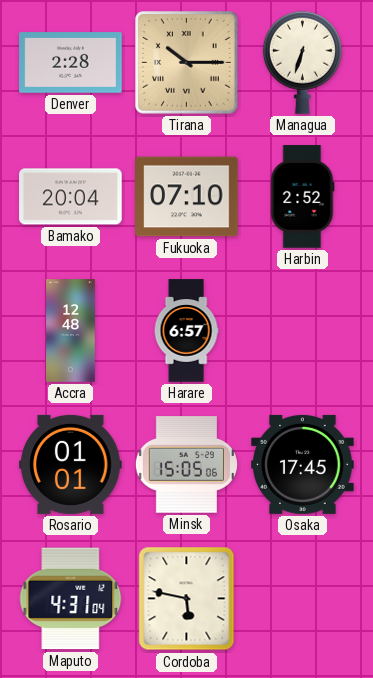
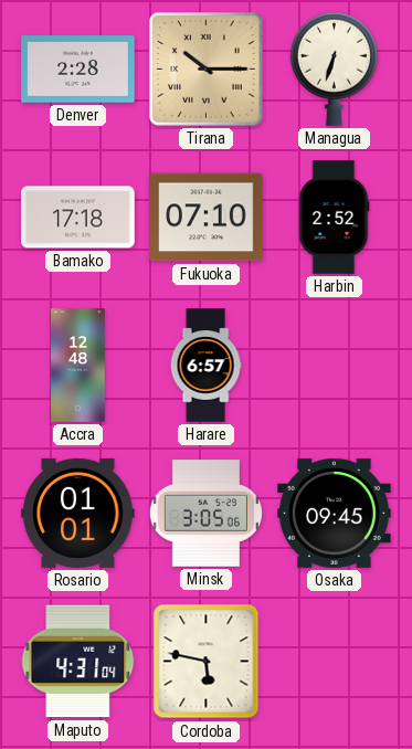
Bamako: 20:04 -> 17:18
Minsk: 15:05 -> 3:05
Osaka: 17:45 -> 09:45
